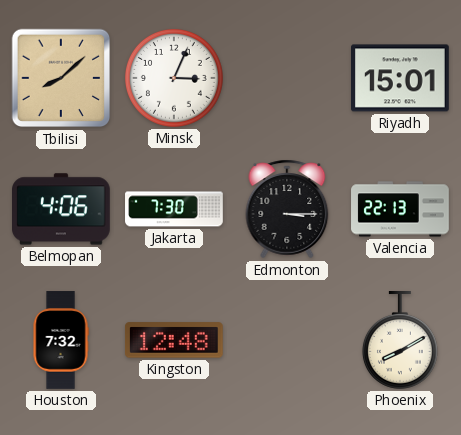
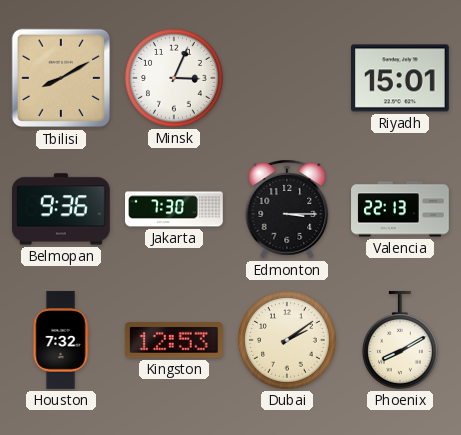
Tbilisi: 8:08 -> 8:10
Belmopan: 4:06 -> 9:36
Kingston: 12:48 -> 12:53
Dubai: none -> 2:09
